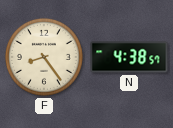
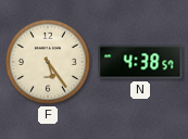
F: 8:24 -> 5:24
